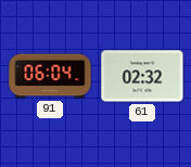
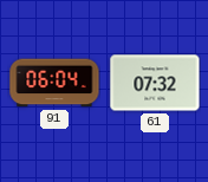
61: 02:32 -> 07:32
